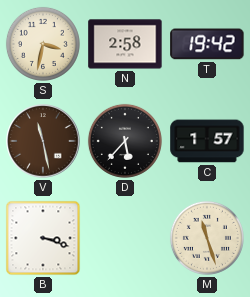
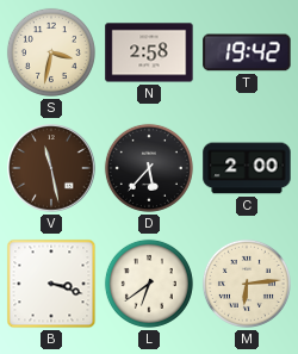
C: 1:57 -> 2:00
L: none -> 6:39
M: 11:27 -> 6:14
